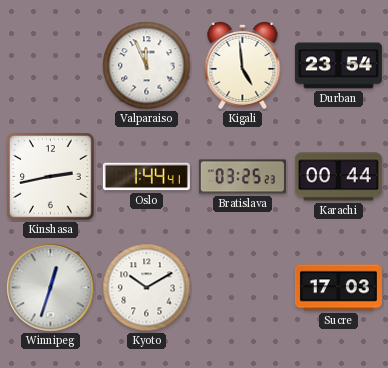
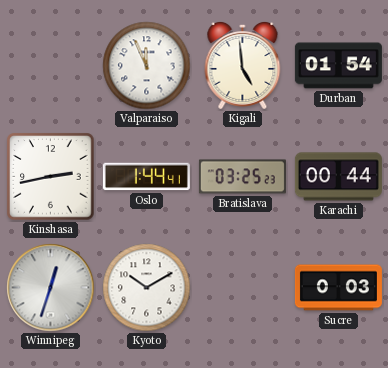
Durban: 23:54 -> 01:54
Sucre: 17:03 -> 0:03
